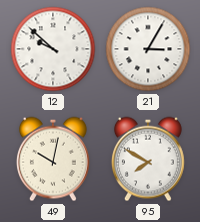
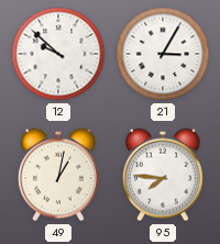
49: 10:02 -> 1:02
95: 7:50 -> 7:46
